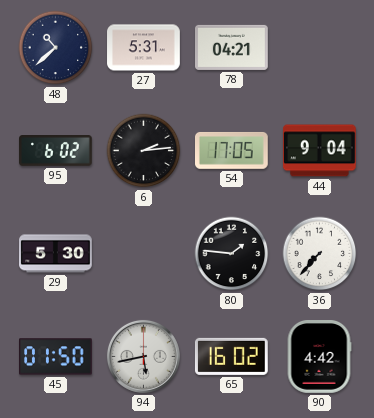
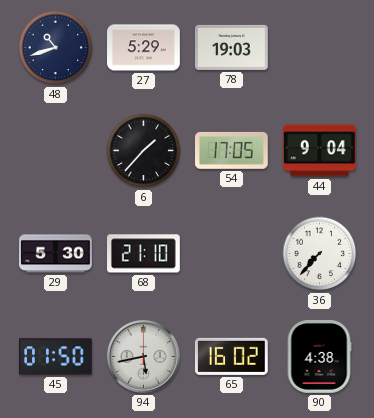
48: 10:38 -> 10:42
27: 5:31 -> 5:29
78: 04:21 -> 19:03
95: 6:02 -> none
6: 2:14 -> 1:37
68: none -> 21:10
80: 1:46 -> none
90: 4:42 -> 4:38
